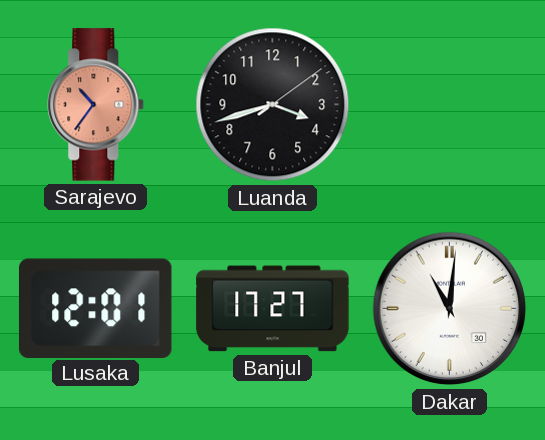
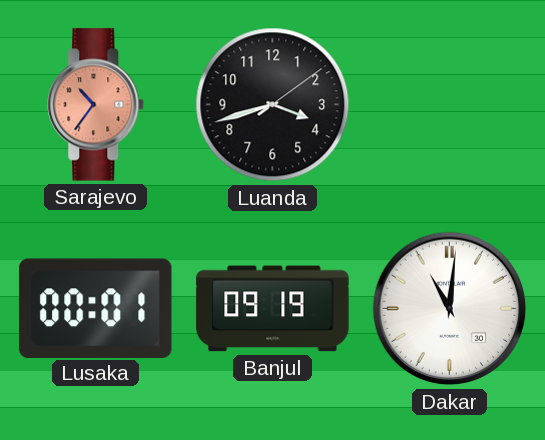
Lusaka: 12:01 -> 00:01
Banjul: 17:27 -> 09:19
